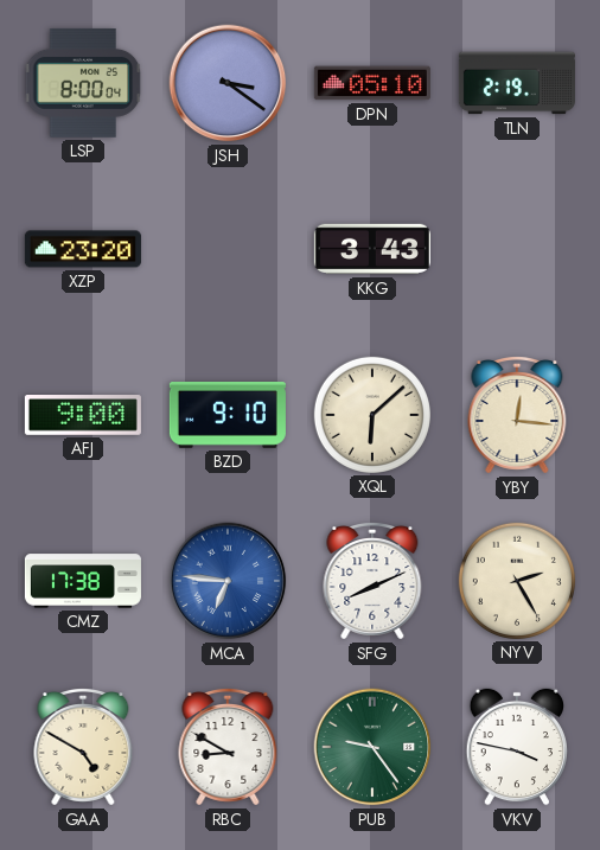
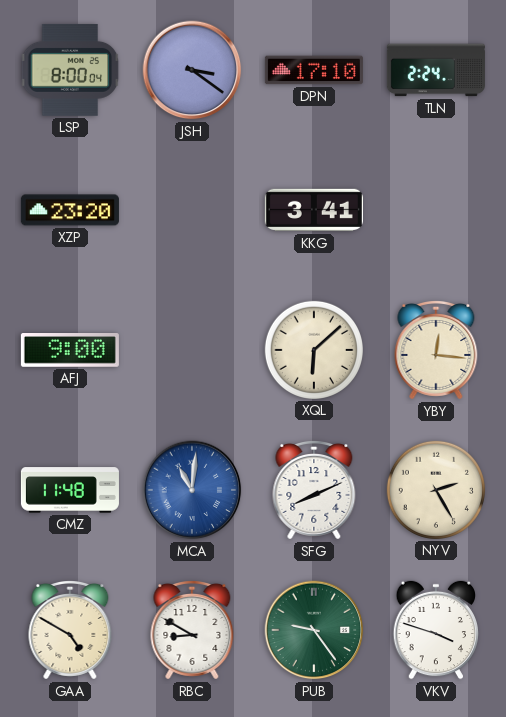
DPN: 05:10 -> 17:10
TLN: 2:19 -> 2:24
KKG: 3:43 -> 3:41
BZD: 9:10 -> none
CMZ: 17:38 -> 11:48
MCA: 6:46 -> 11:01
VKV: 3:47 -> 3:48
